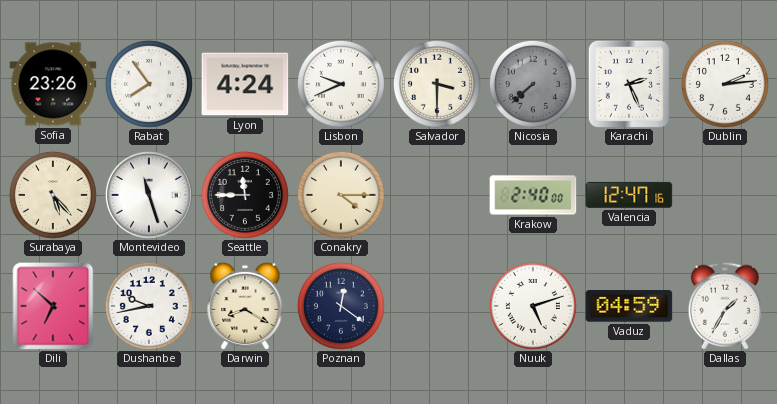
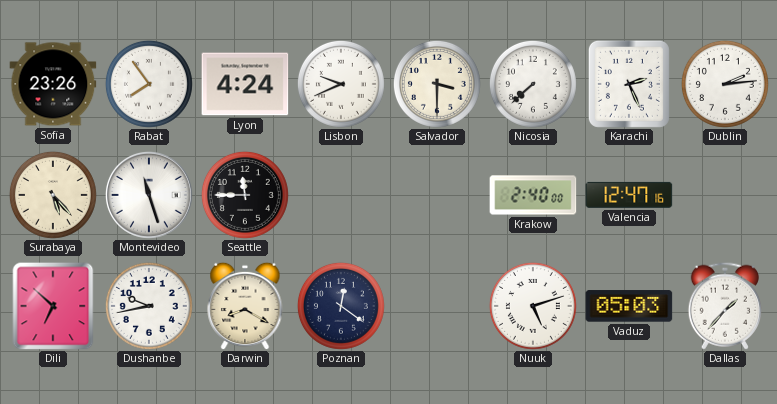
Nicosia dial: grey -> white
Conakry: 4:15 -> none
Vaduz: 04:59 -> 05:03
Dallas: 1:35 -> 1:37
